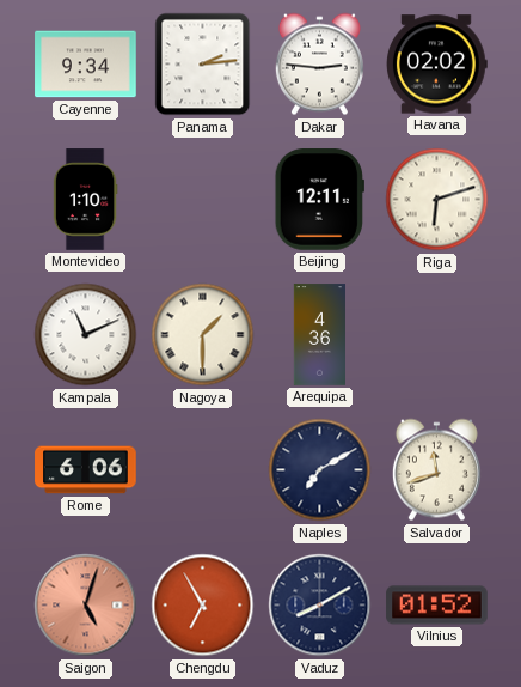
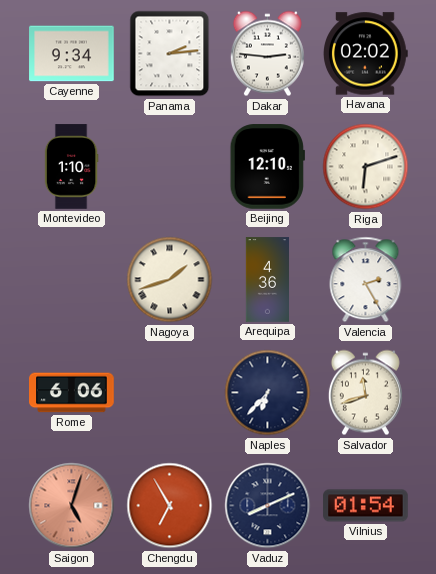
Beijing: 12:11 -> 12:10
Kampala: 11:11 -> none
Nagoya: 1:30 -> 1:42
Valencia: none -> 2:25
Naples: 7:10 -> 6:37
Vaduz: 8:10 -> 8:11
Vilnius: 01:52 -> 01:54
